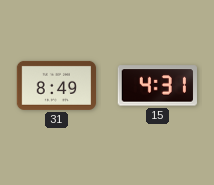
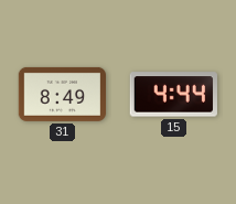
15: 4:31 -> 4:44
